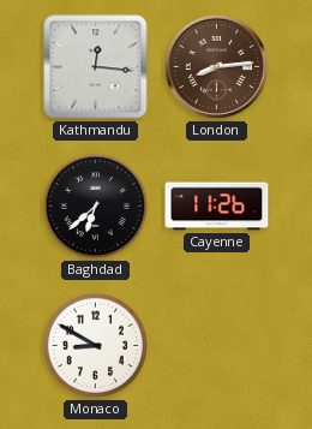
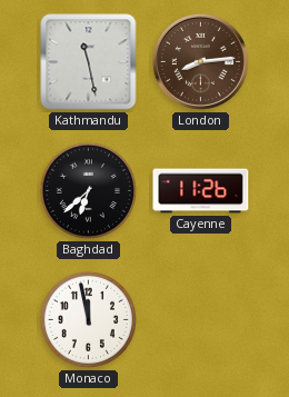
Kathmandu: 12:16 -> 11:28
Monaco: 8:50 -> 11:58
